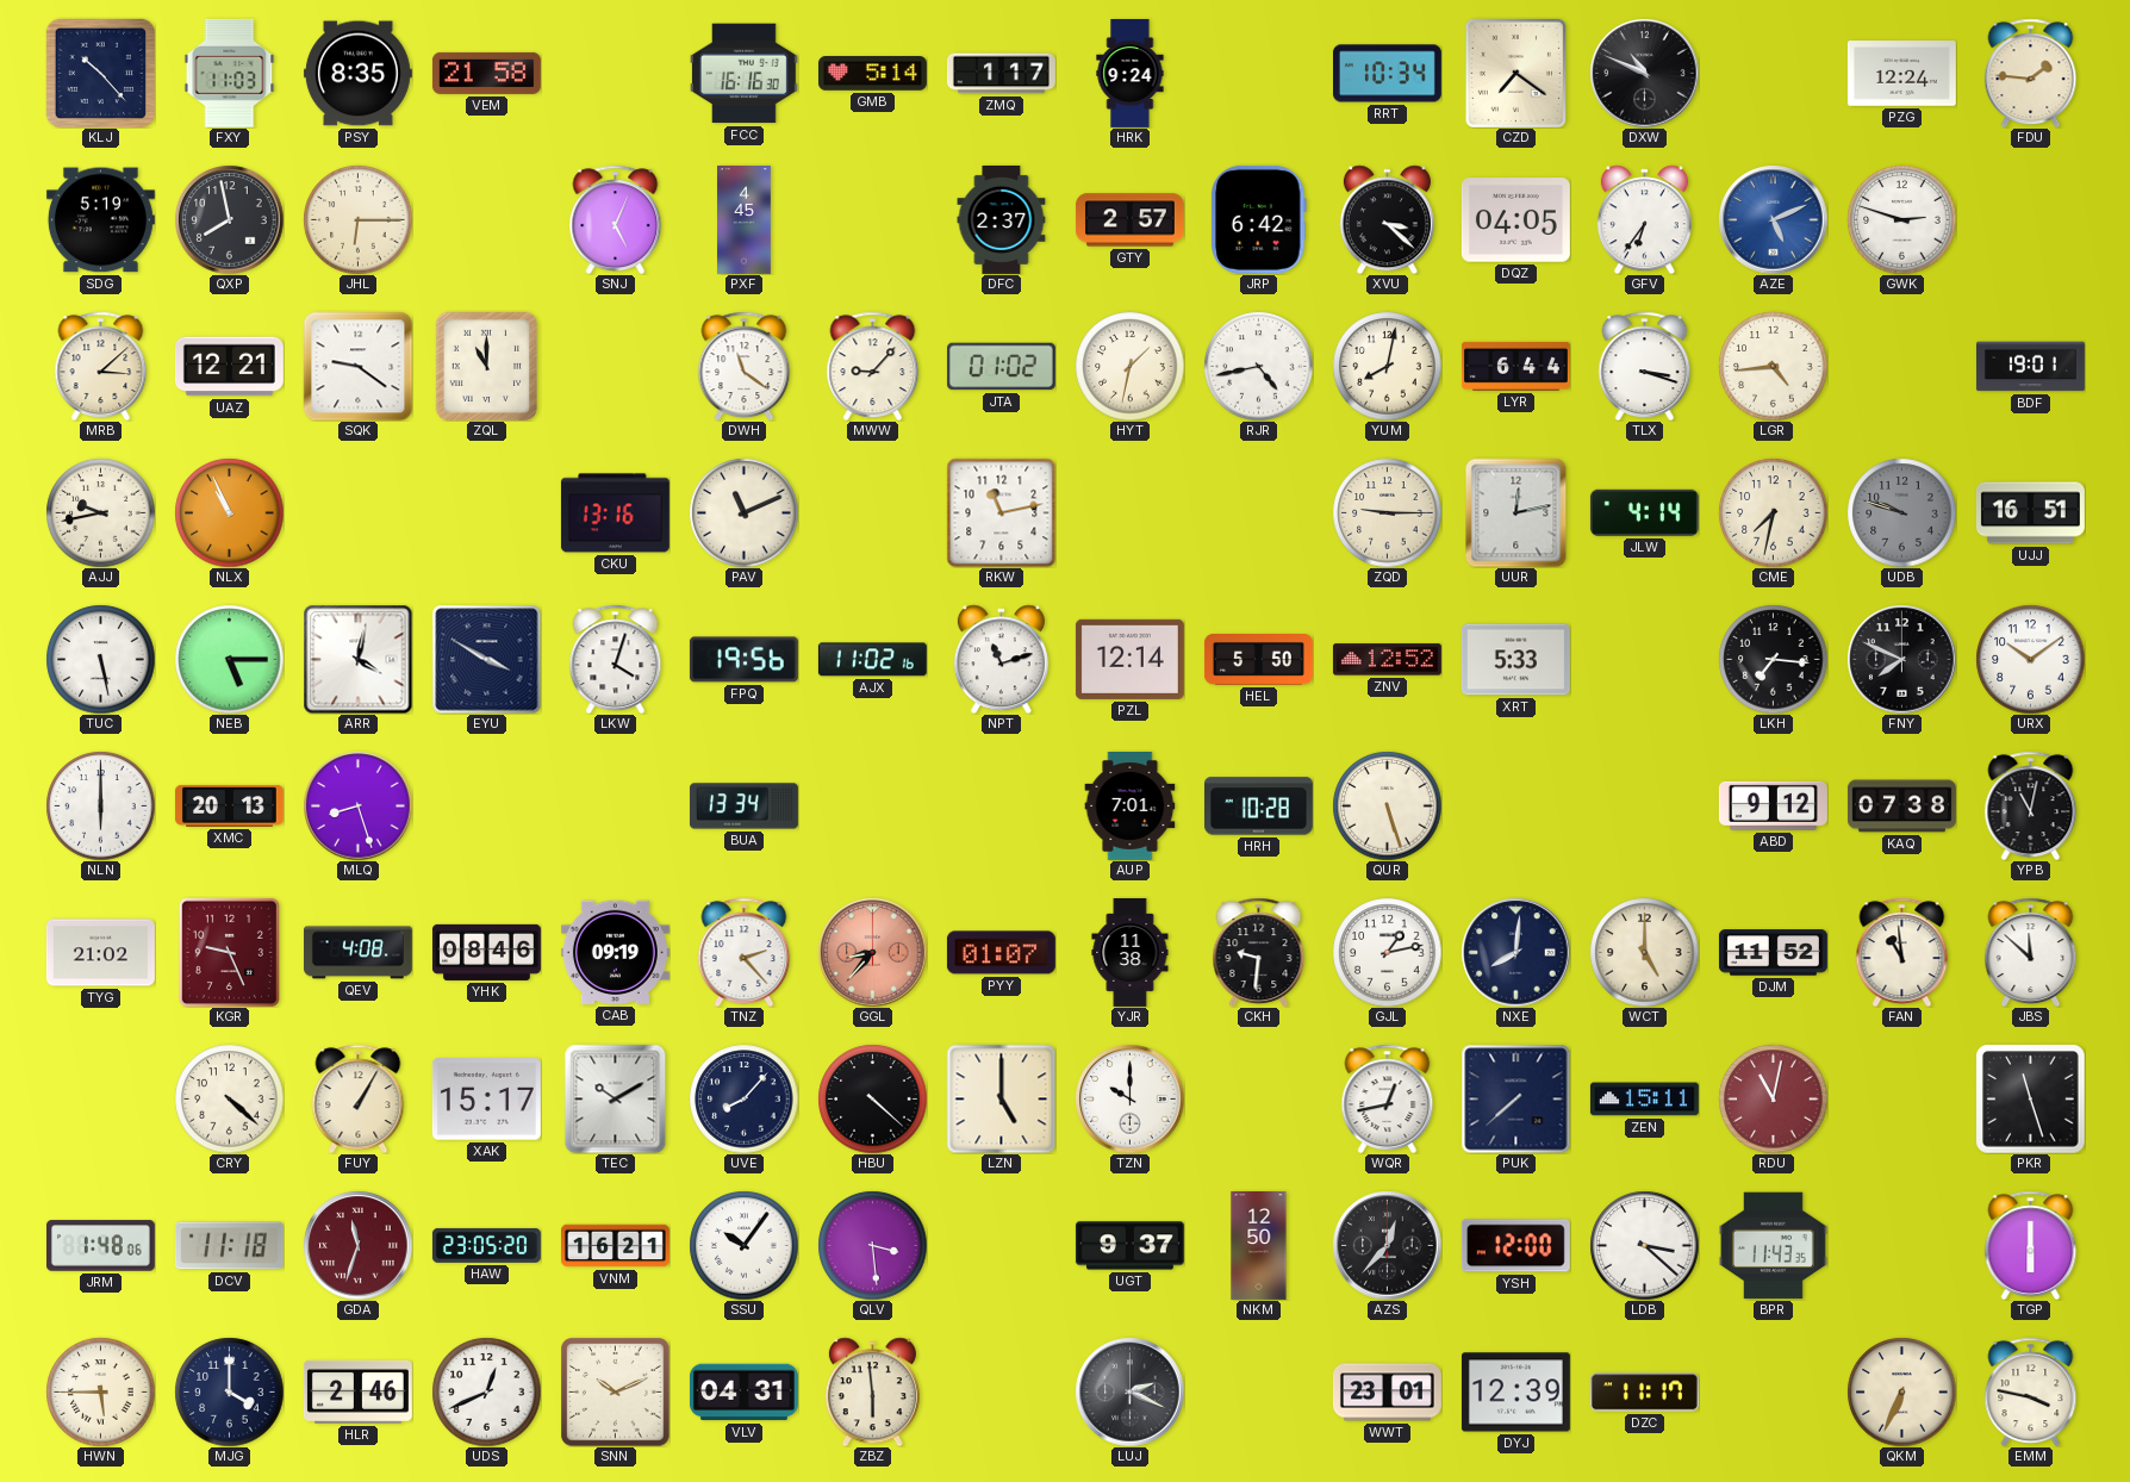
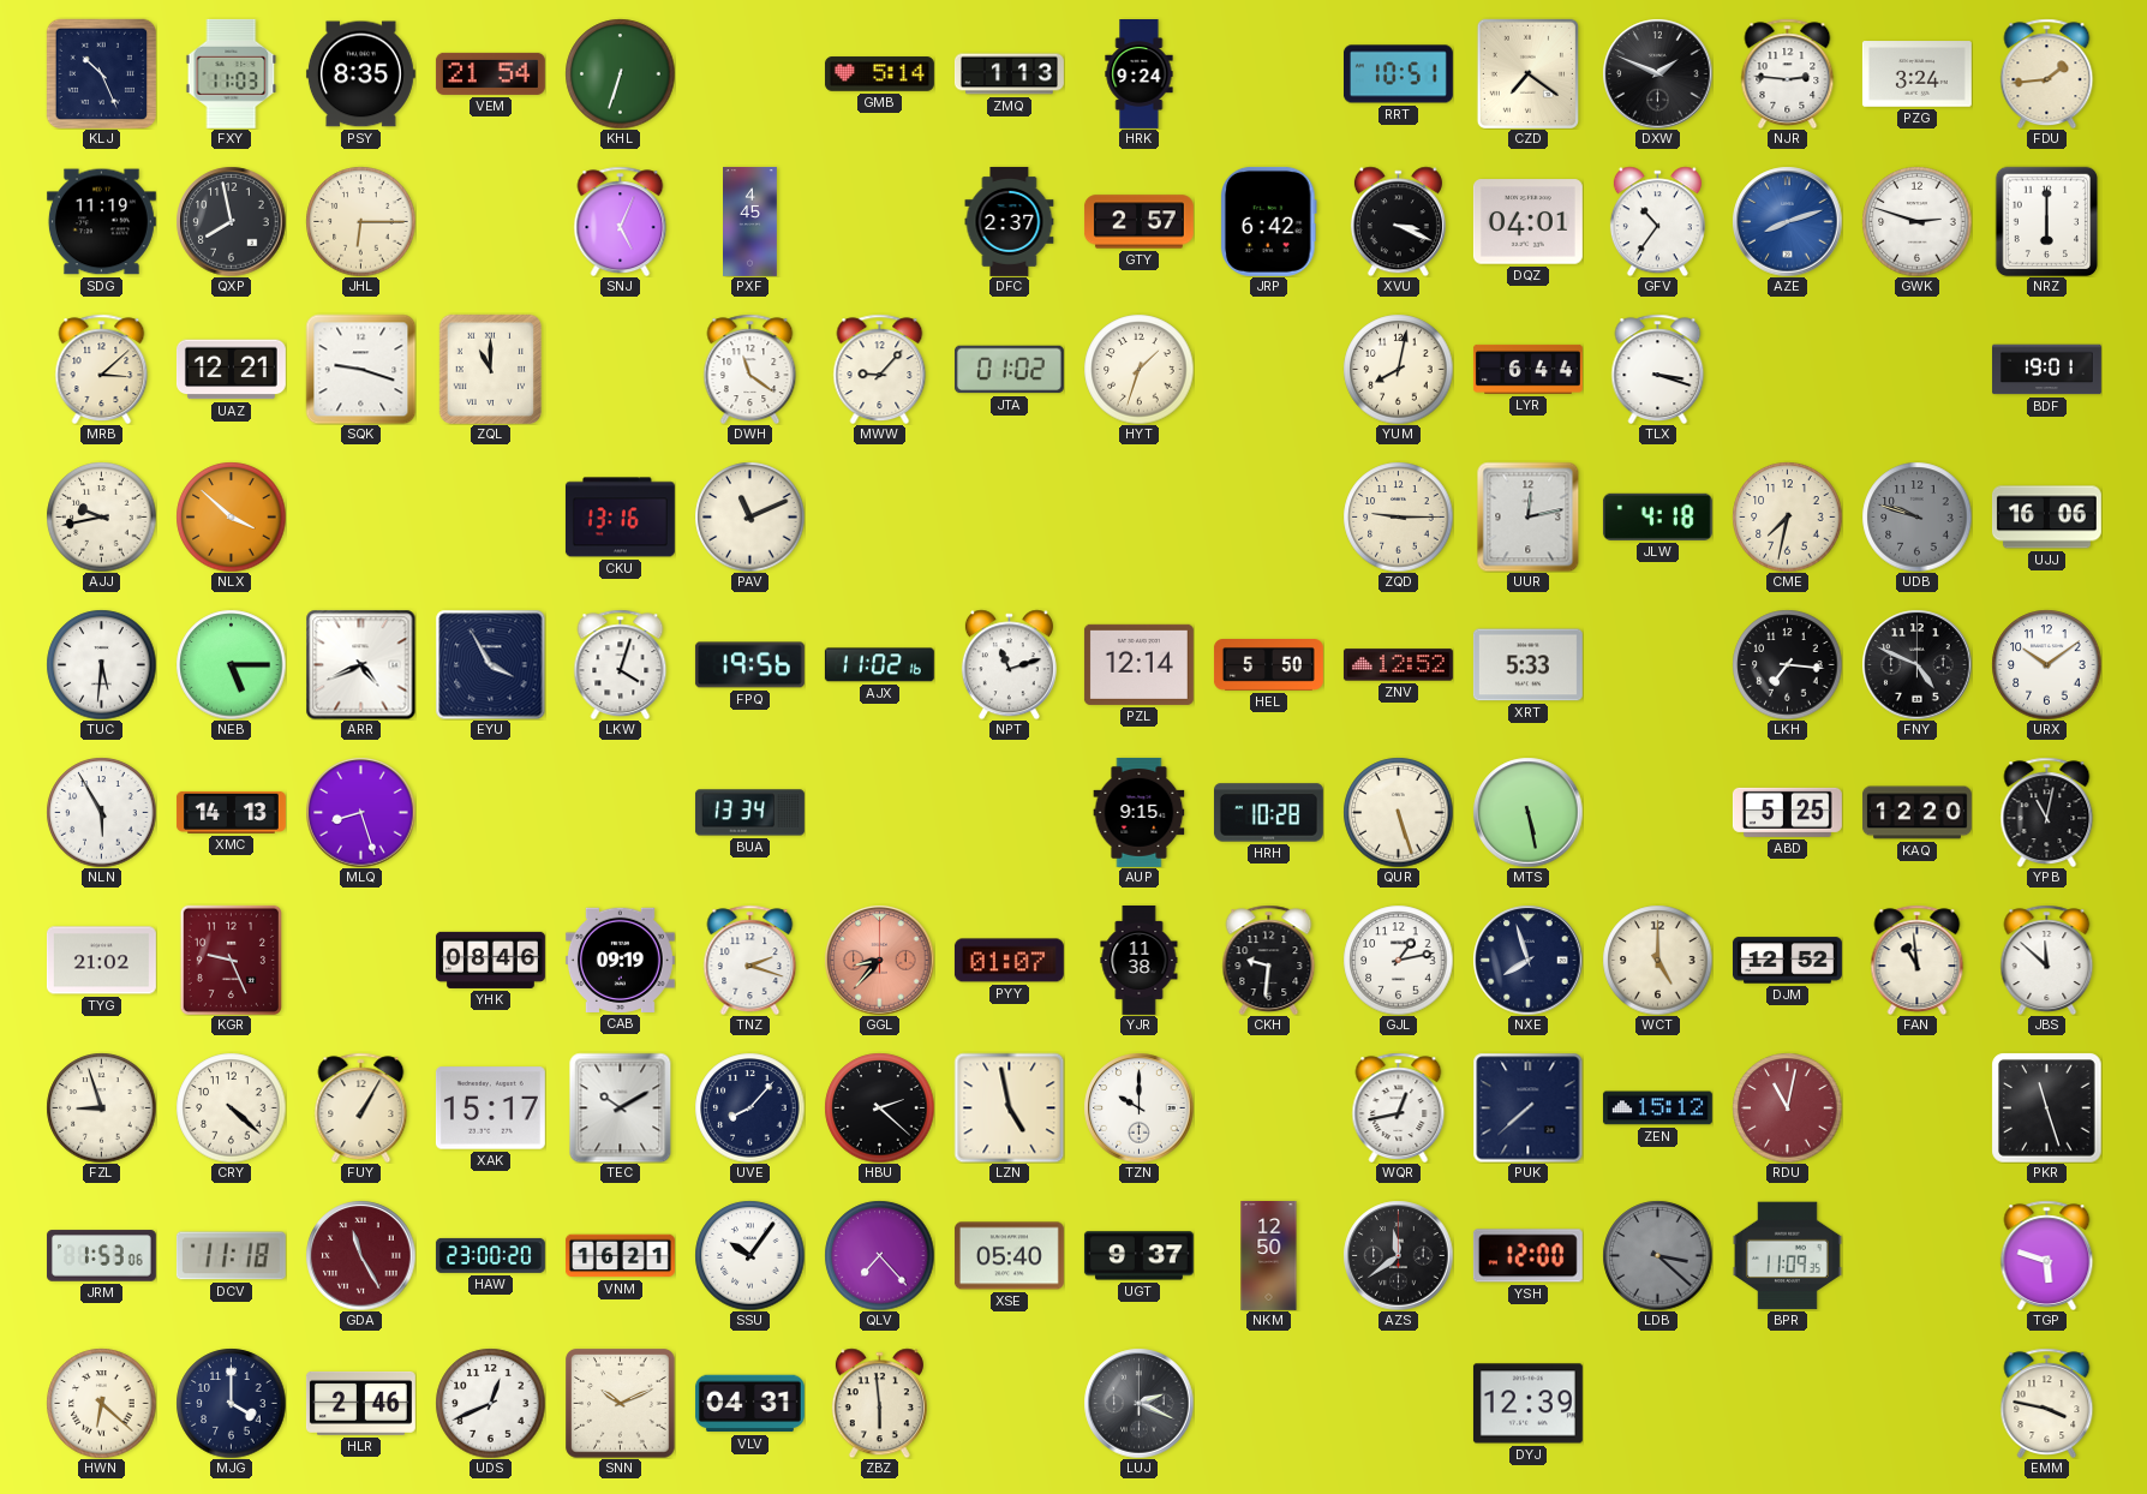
KLJ: 10:23 -> 10:26
VEM: 21:58 -> 21:54
KHL: none -> 6:33
FCC: 16:16 -> none
ZMQ: 1:17 -> 1:13
RRT: 10:34 -> 10:51
DXW: 10:49 -> 1:49
NJR: none -> 2:46
PZG: 12:24 -> 3:24
FDU: 1:46 -> 1:44
SDG: 5:19 -> 11:19
XVU: 3:22 -> 3:19
DQZ: 04:05 -> 04:01
GFV: 6:36 -> 10:36
AZE: 5:11 -> 8:12
NRZ: none -> 6:00
SQK: 9:21 -> 9:18
HYT: 1:32 -> 1:33
RJR: 4:43 -> none
LGR: 4:44 -> none
NLX: 10:56 -> 3:52
RKW: 11:13 -> none
JLW: 4:14 -> 4:18
UJJ: 16:51 -> 16:06
TUC: 5:28 -> 5:31
ARR: 4:02 -> 4:41
EYU: 3:50 -> 3:55
FNY: 7:49 -> 4:49
NLN: 6:00 -> 5:55
XMC: 20:13 -> 14:13
AUP: 7:01 -> 9:15
MTS: none -> 5:28
ABD: 9:12 -> 5:25
KAQ: 07:38 -> 12:20
QEV: 4:08 -> none
TNZ: 2:23 -> 2:18
NXE: 8:01 -> 7:57
DJM: 11:52 -> 12:52
FZL: none -> 8:57
HBU: 4:22 -> 2:22
LZN: 5:00 -> 4:58
ZEN: 15:11 -> 15:12
JRM: 1:48 -> 1:53
GDA: 11:33 -> 11:25
HAW: 23:05 -> 23:00
QLV: 3:29 -> 7:23
XSE: none -> 05:40
AZS: 12:37 -> 11:39
LDB dial: white -> grey
BPR: 11:43 -> 11:09
TGP: 6:00 -> 5:48
HWN: 5:45 -> 6:22
WWT: 23:01 -> none
DZC: 11:17 -> none
QKM: 6:34 -> none
